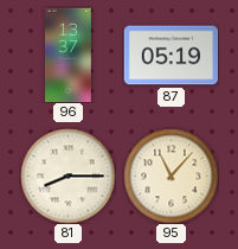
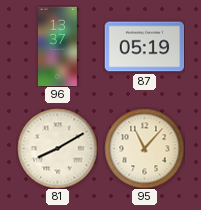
81: 8:15 -> 8:10
